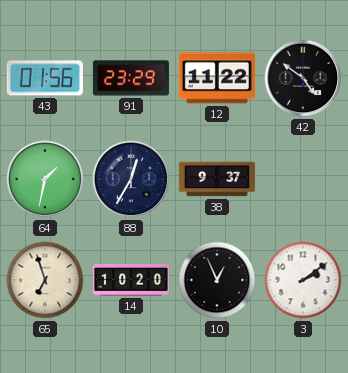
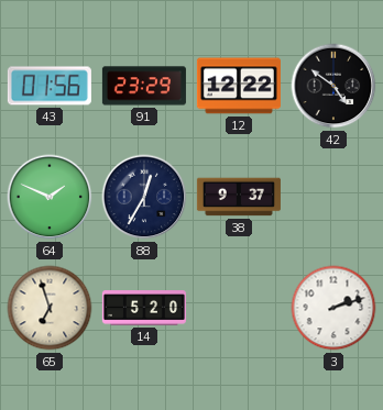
12: 11:22 -> 12:22
64: 1:32 -> 1:49
14: 10:20 -> 5:20
10: 12:56 -> none
3: 2:09 -> 2:12
